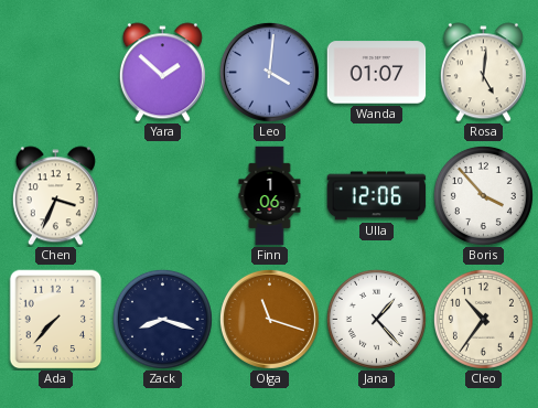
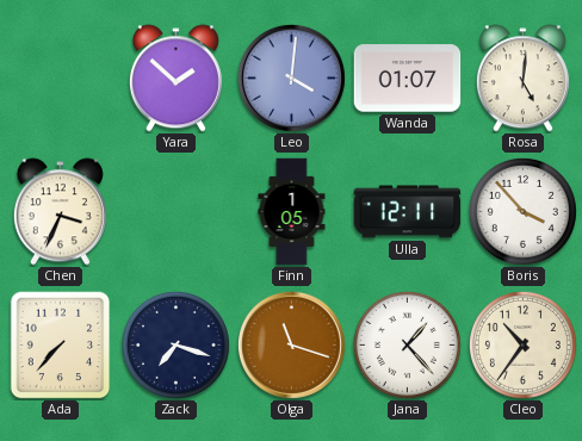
Finn: 1:06 -> 1:05
Ulla: 12:06 -> 12:11
Zack: 8:18 -> 7:18
